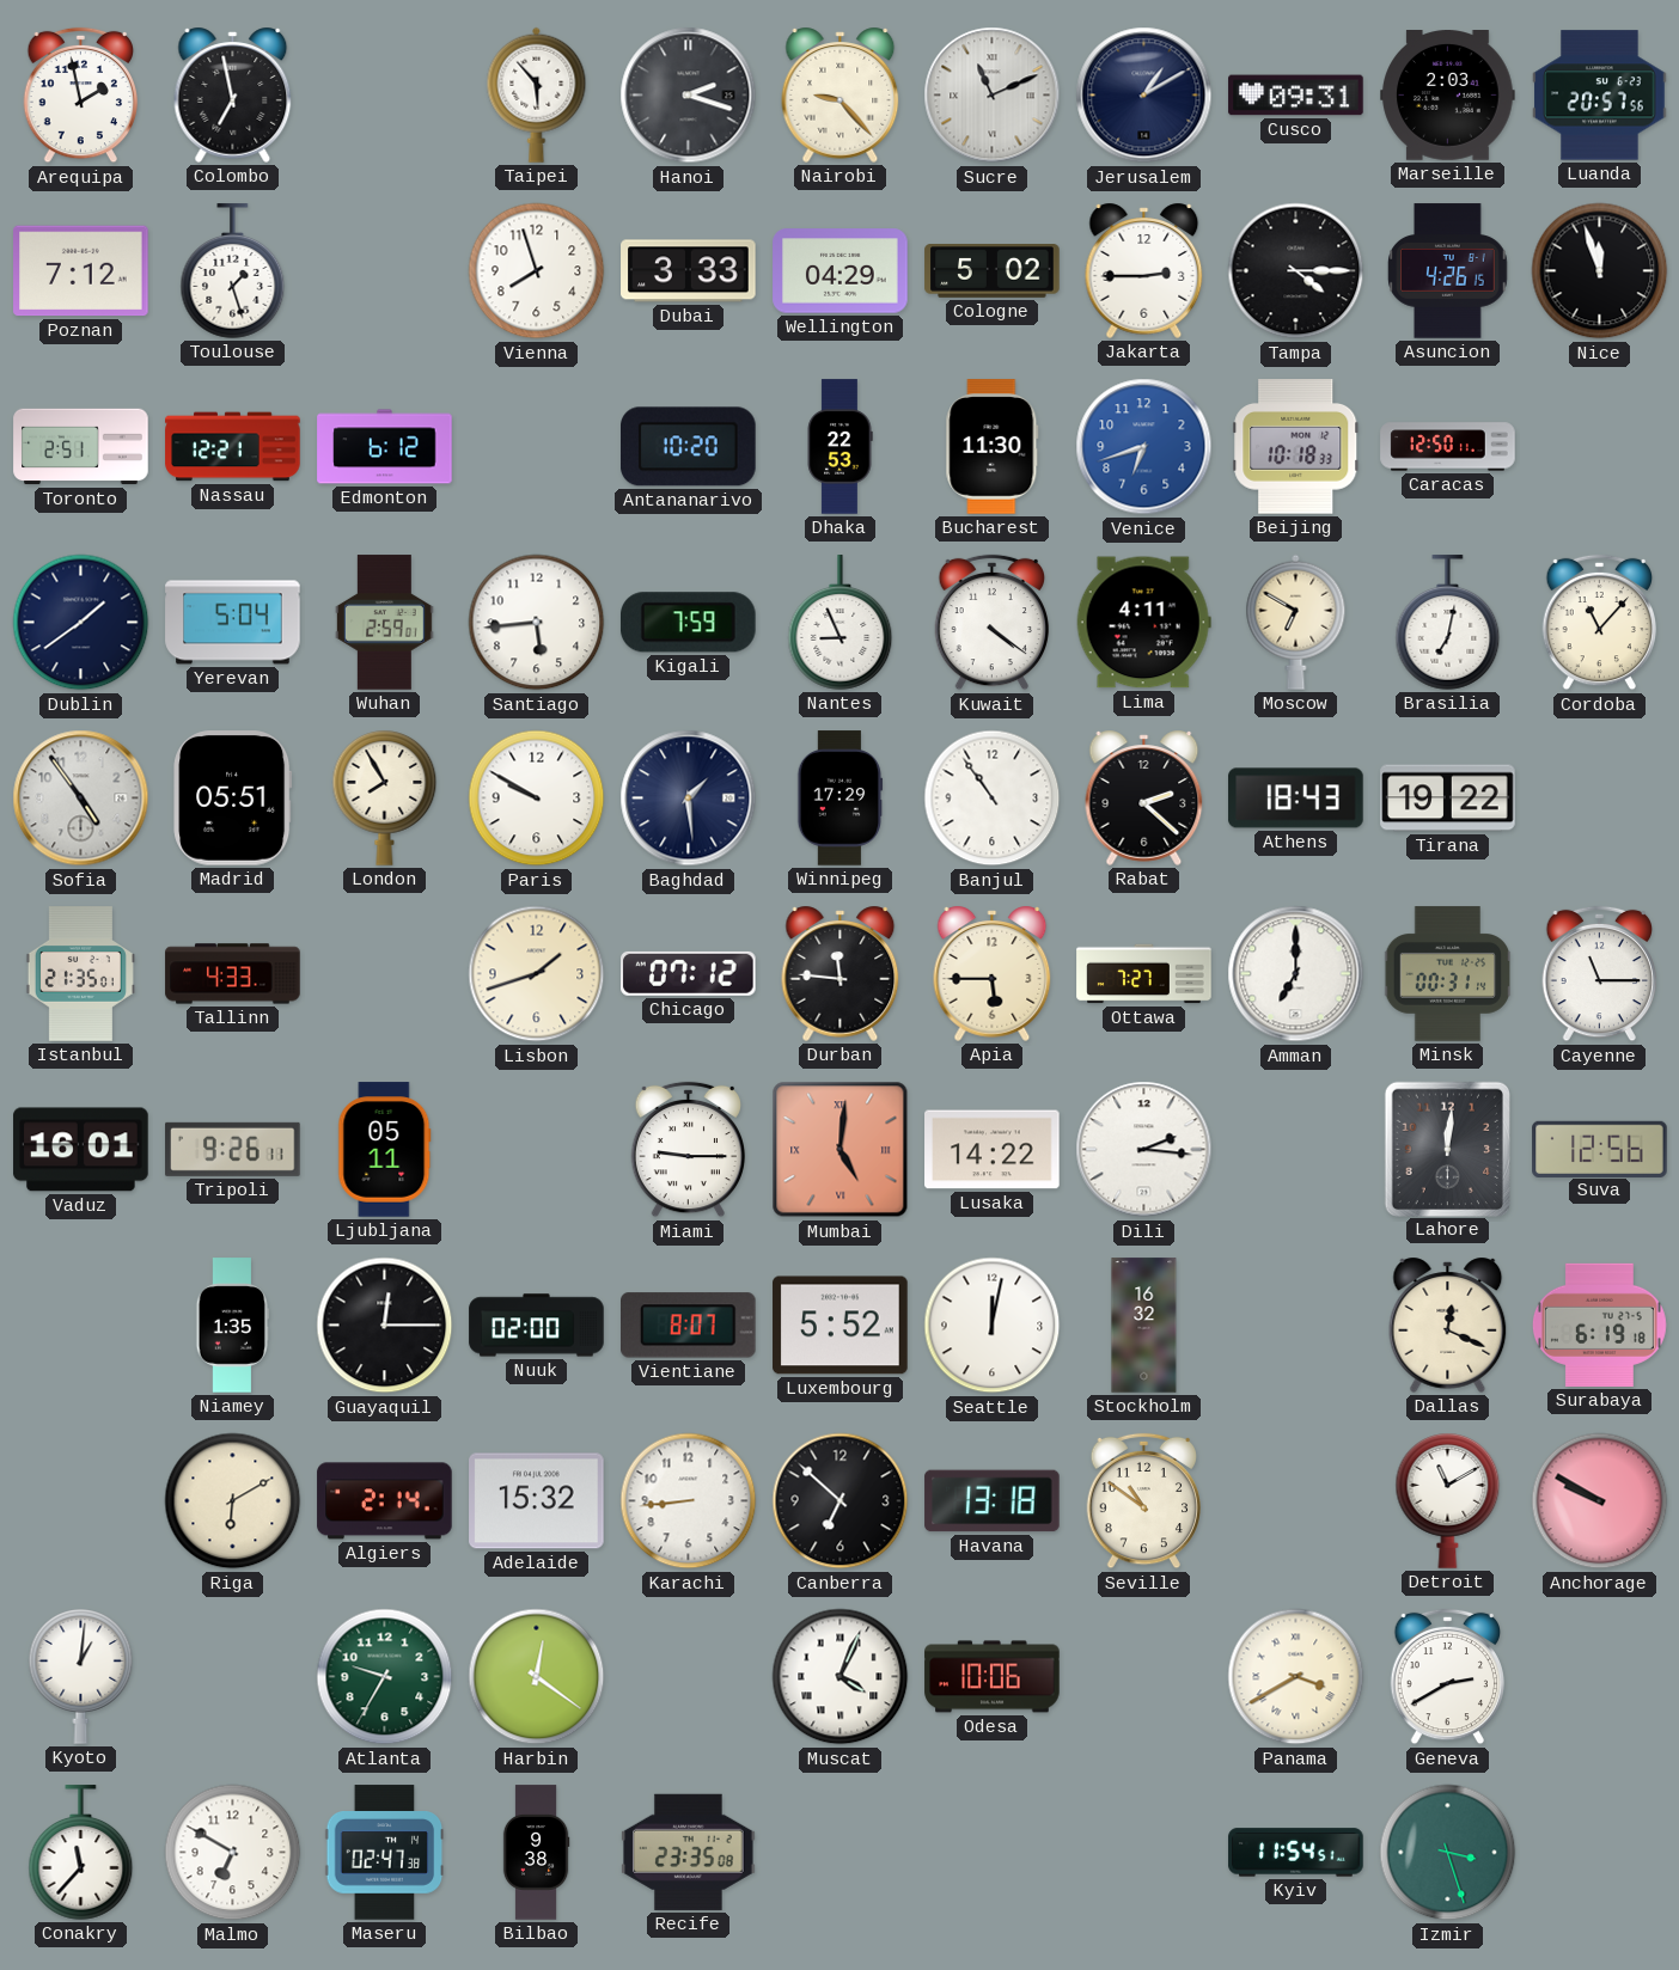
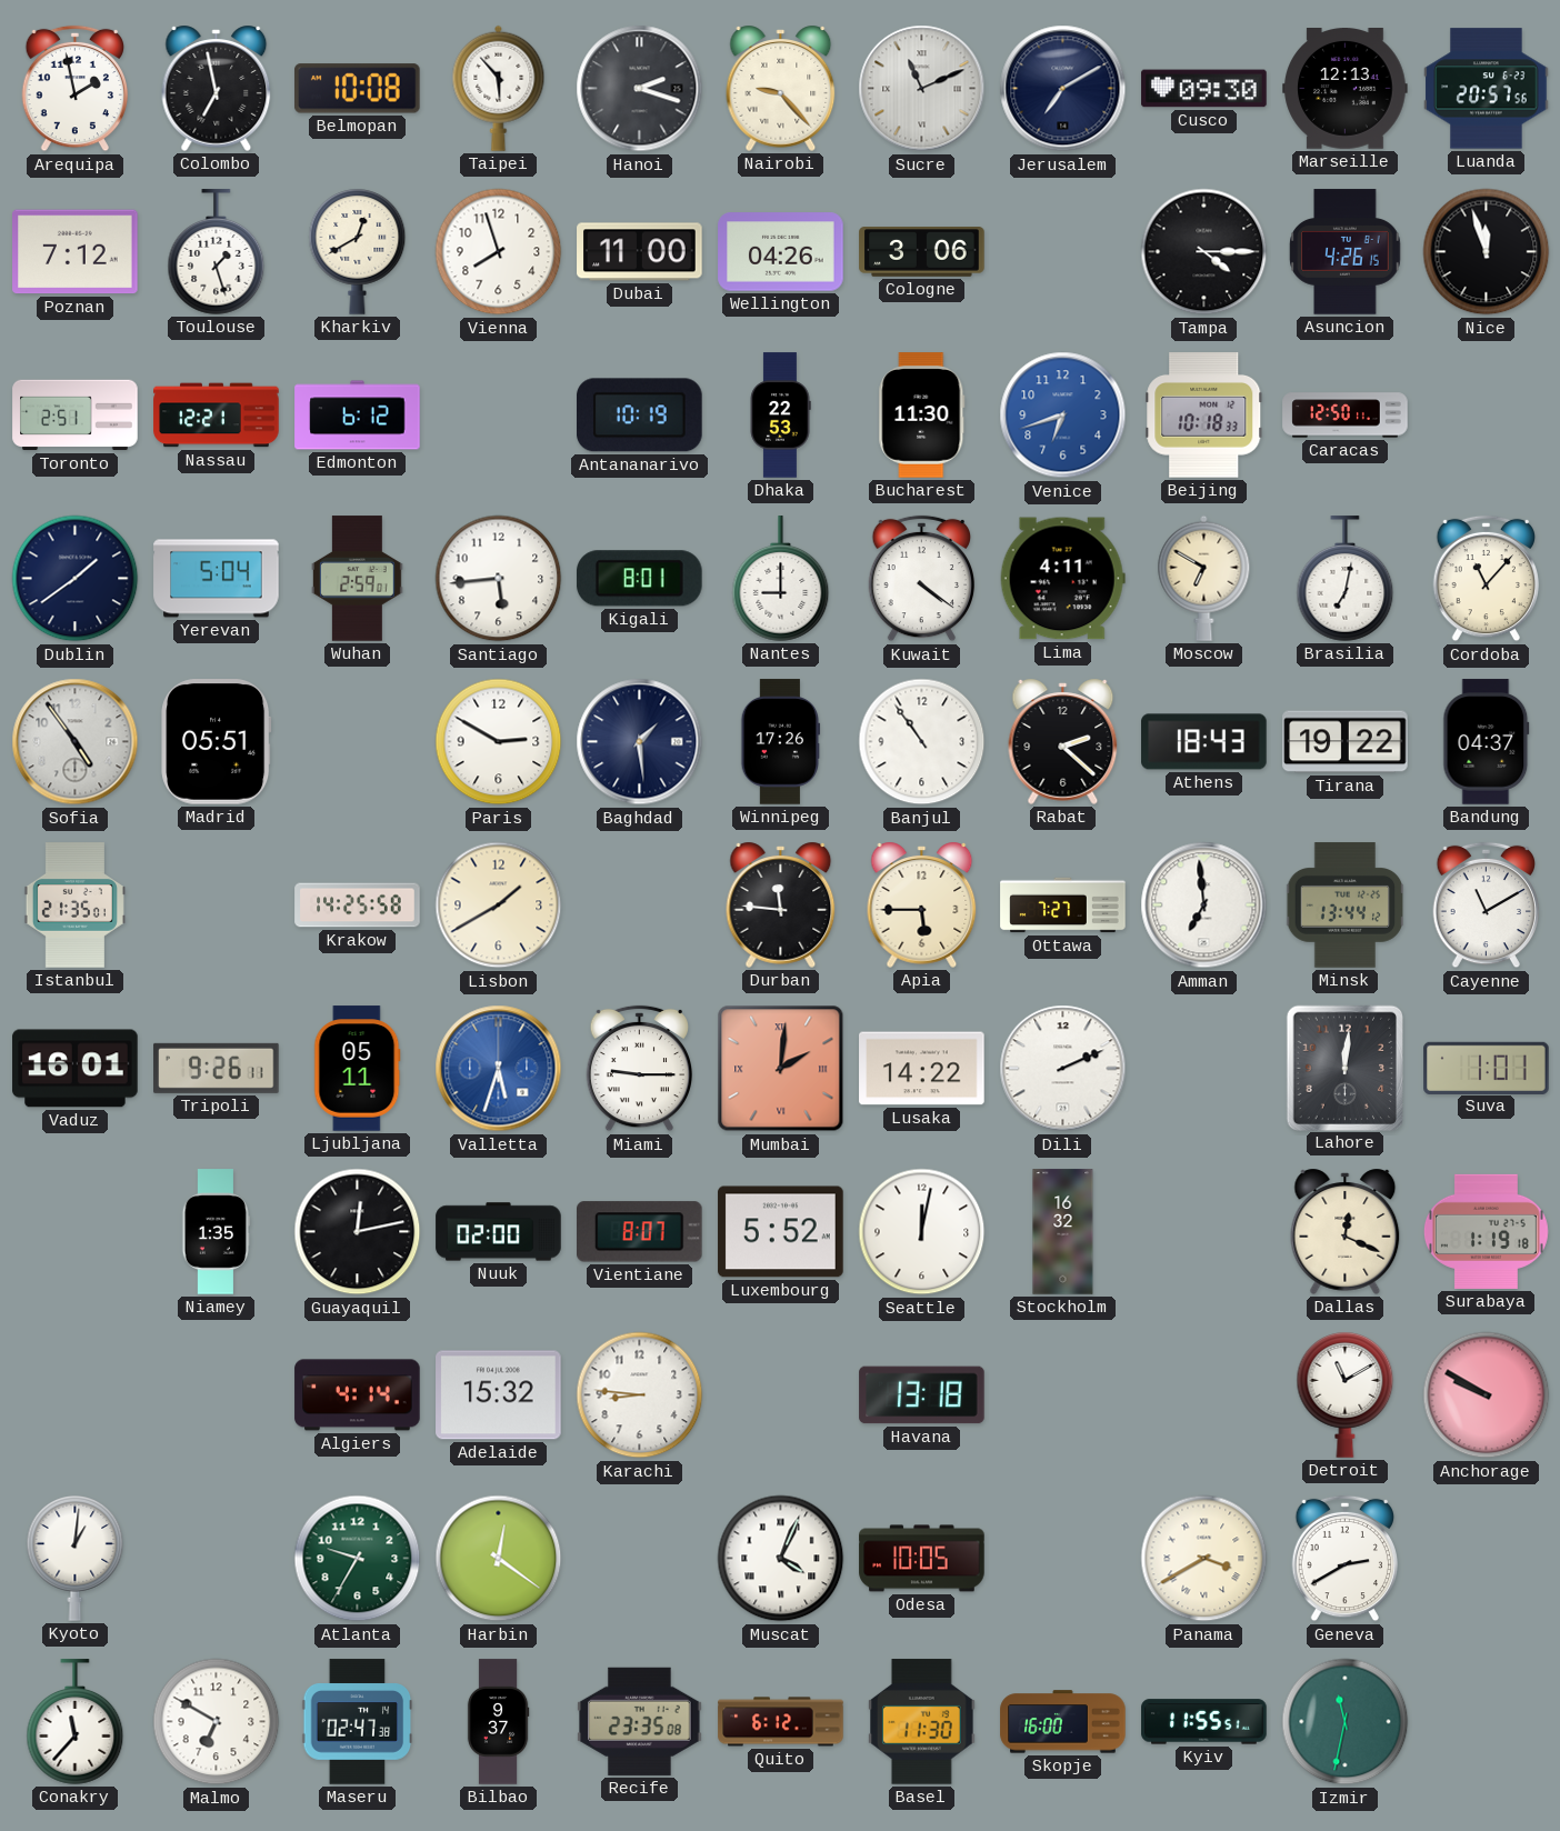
Belmopan: none -> 10:08
Jerusalem: 1:10 -> 7:10
Cusco: 09:31 -> 09:30
Marseille: 2:03 -> 12:13
Kharkiv: none -> 12:40
Dubai: 3:33 -> 11:00
Wellington: 04:29 -> 04:26
Cologne: 5:02 -> 3:06
Jakarta: 2:45 -> none
Antananarivo: 10:20 -> 10:19
Kigali: 7:59 -> 8:01
Nantes: 8:56 -> 9:00
London: 7:55 -> none
Paris: 9:50 -> 2:50
Winnipeg: 17:29 -> 17:26
Bandung: none -> 04:37
Tallinn: 4:33 -> none
Krakow: none -> 14:25
Lisbon: 1:42 -> 1:40
Chicago: 07:12 -> none
Amman: 7:00 -> 6:59
Minsk: 00:31 -> 13:44
Cayenne: 11:15 -> 11:10
Valletta: none -> 5:33
Mumbai: 5:01 -> 2:01
Dili: 2:16 -> 2:11
Suva: 12:56 -> 1:01
Guayaquil: 12:15 -> 12:13
Surabaya: 6:19 -> 1:19
Riga: 6:10 -> none
Algiers: 2:14 -> 4:14
Karachi: 8:44 -> 8:46
Canberra: 6:52 -> none
Seville: 10:51 -> none
Odesa: 10:06 -> 10:05
Bilbao: 9:38 -> 9:37
Quito: none -> 6:12
Basel: none -> 11:30
Skopje: none -> 16:00
Kyiv: 11:54 -> 11:55
Izmir: 3:27 -> 11:32
